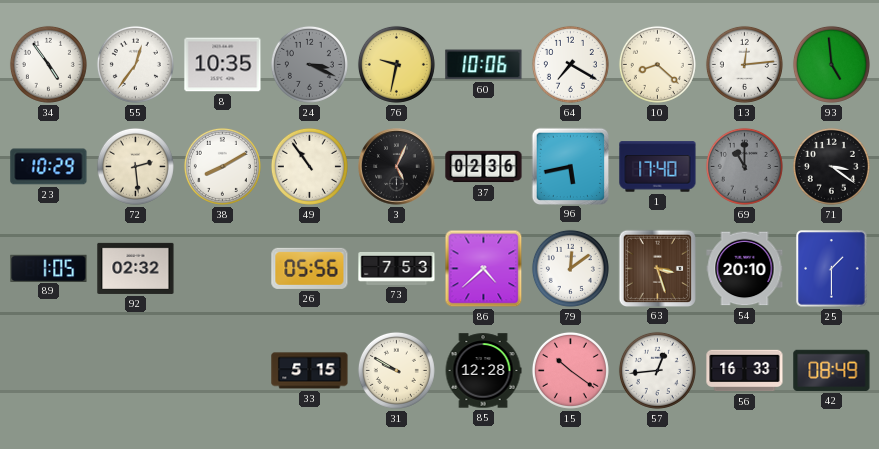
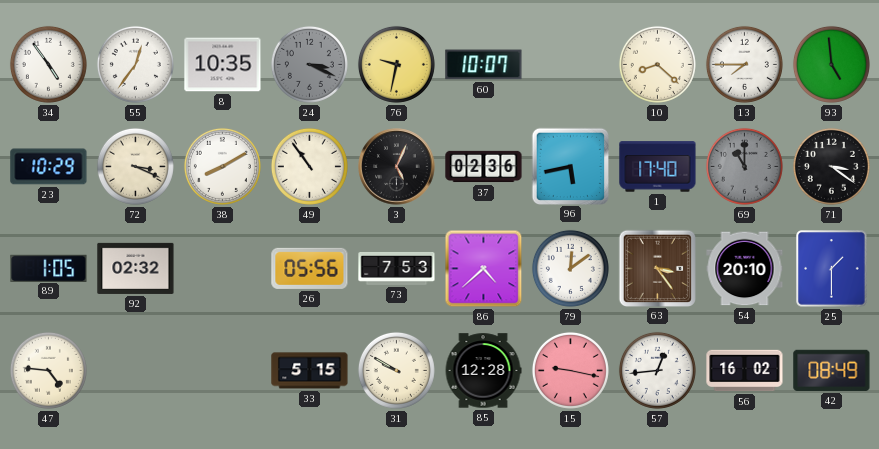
60: 10:06 -> 10:07
64: 7:20 -> none
13: 12:14 -> 7:45
72: 2:29 -> 3:19
63: 3:27 -> 3:24
47: none -> 4:46
15: 10:21 -> 9:17
56: 16:33 -> 16:02
